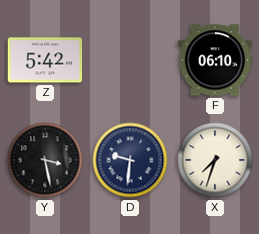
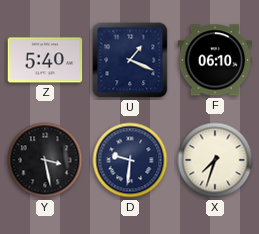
Z: 5:42 -> 5:40
U: none -> 1:19
